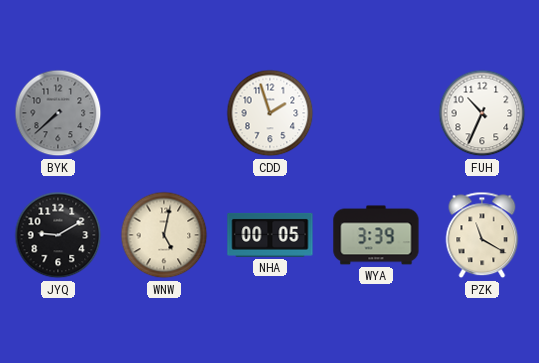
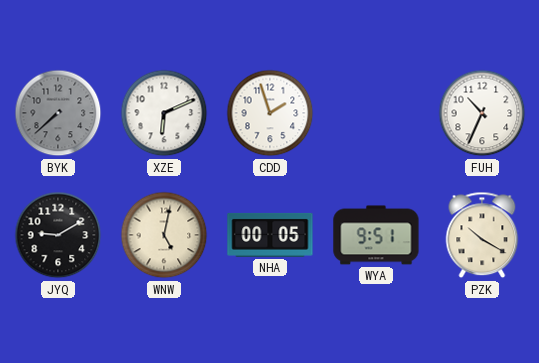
XZE: none -> 6:11
WYA: 3:39 -> 9:51
PZK: 11:20 -> 10:20
